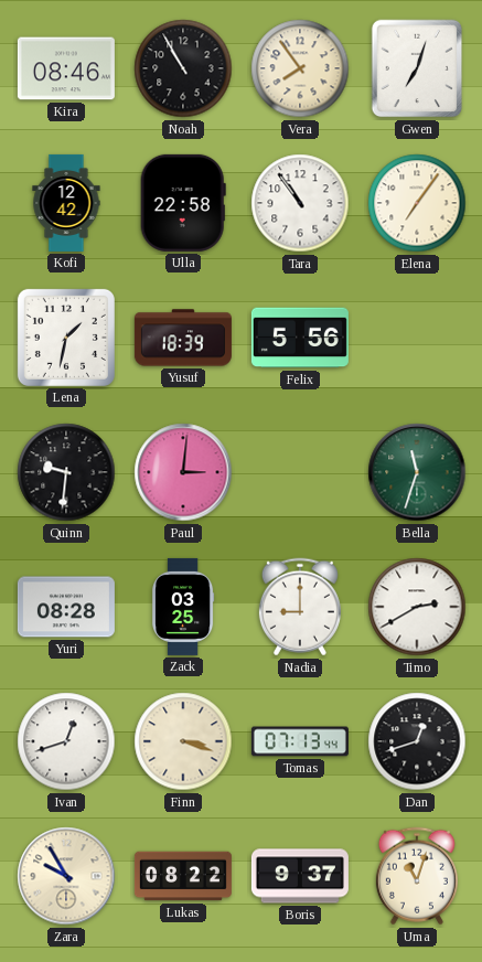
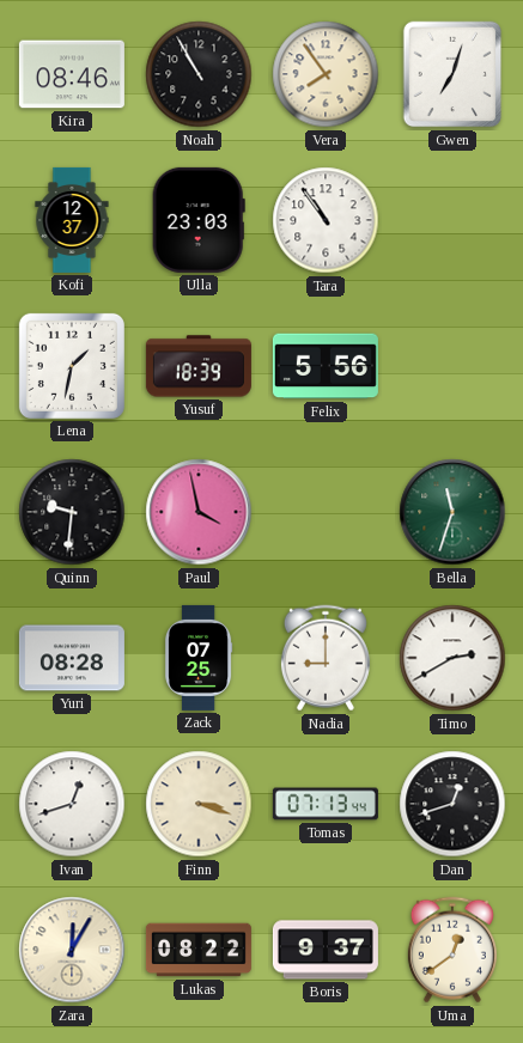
Kofi: 12:42 -> 12:37
Ulla: 22:58 -> 23:03
Elena: 7:06 -> none
Paul: 3:01 -> 3:58
Zack: 03:25 -> 07:25
Zara: 9:55 -> 12:05
Uma: 11:03 -> 12:39
